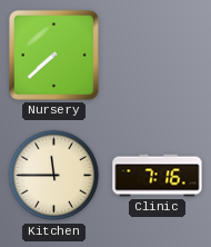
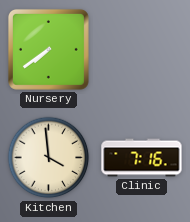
Nursery: 7:38 -> 7:39
Kitchen: 11:45 -> 3:59
